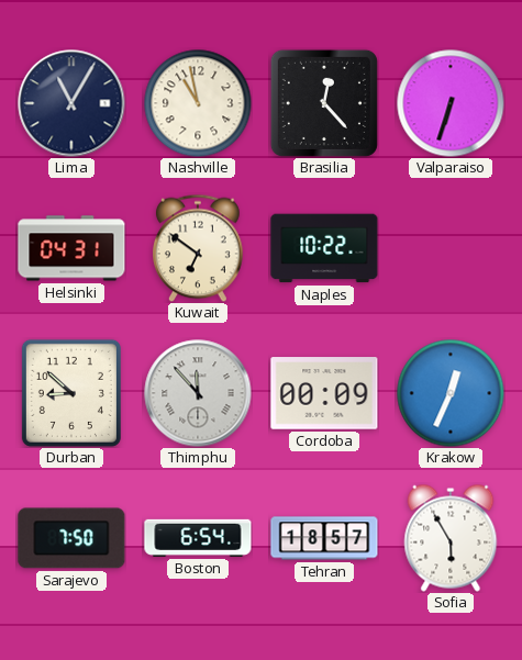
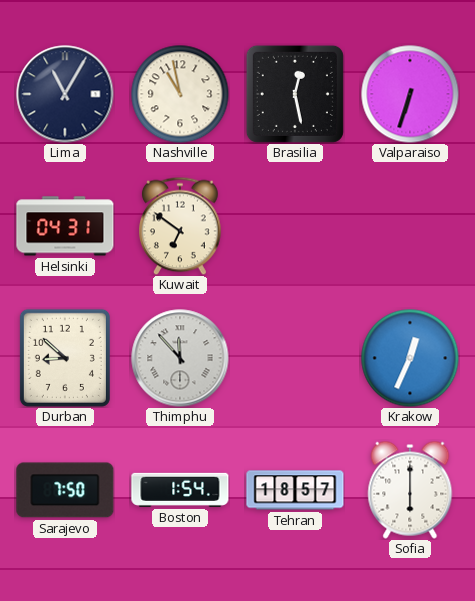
Brasilia: 12:23 -> 12:28
Naples: 10:22 -> none
Cordoba: 00:09 -> none
Boston: 6:54 -> 1:54
Sofia: 5:55 -> 6:00
